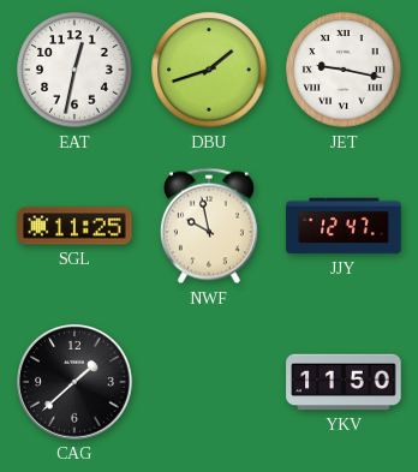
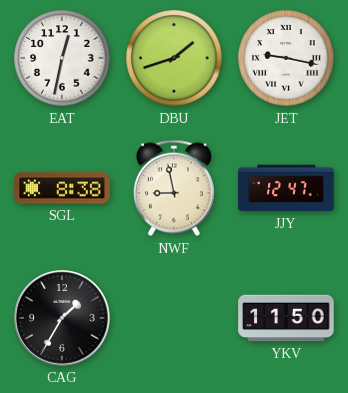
SGL: 11:25 -> 8:38
NWF: 9:58 -> 8:58
CAG: 1:38 -> 1:35
